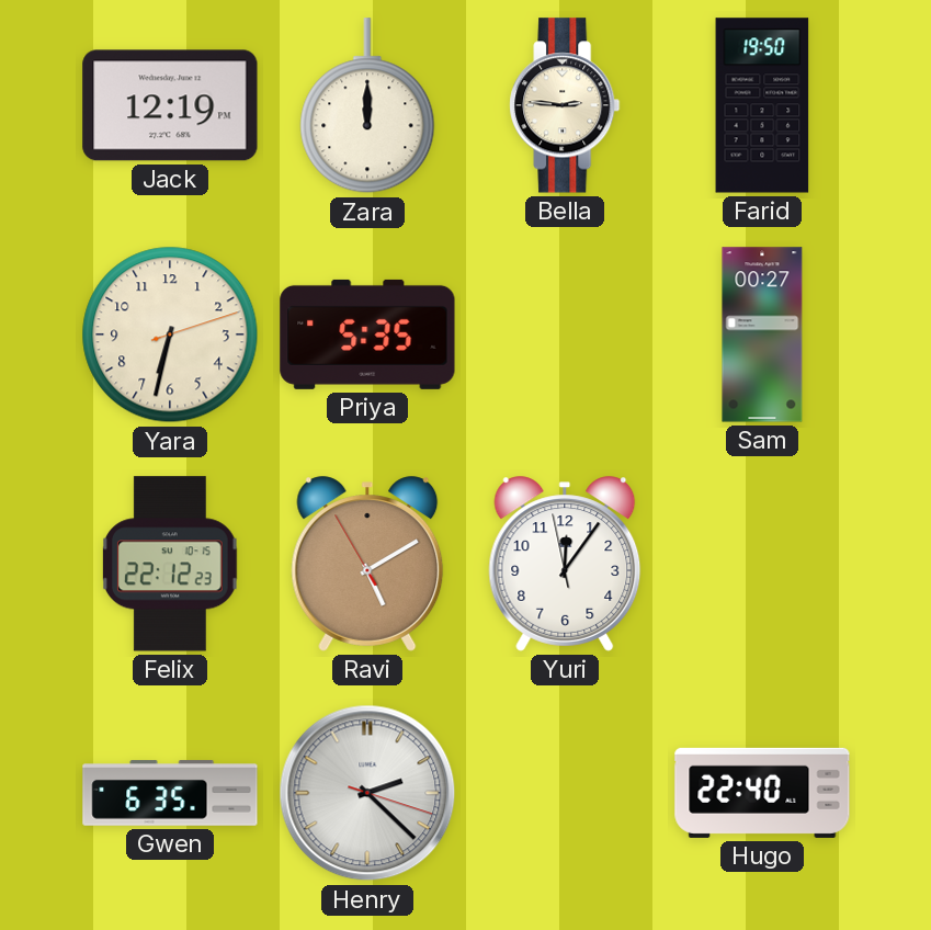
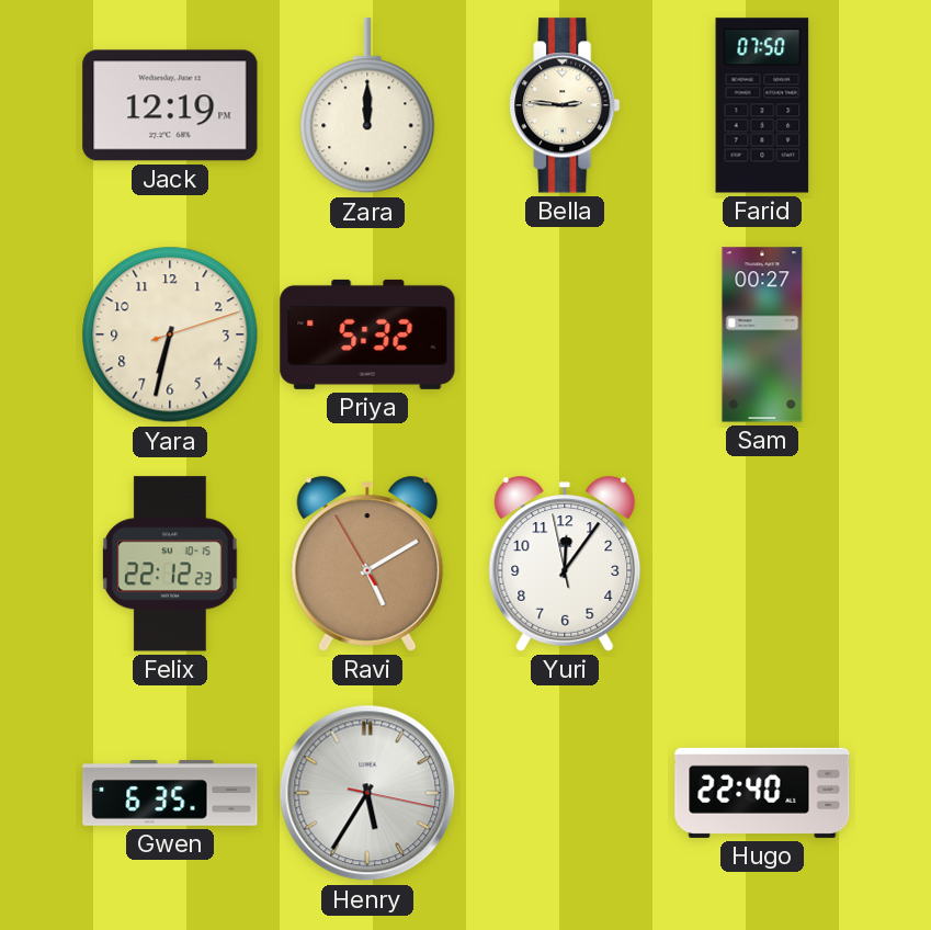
Farid: 19:50 -> 07:50
Priya: 5:35 -> 5:32
Henry: 2:22 -> 5:35
